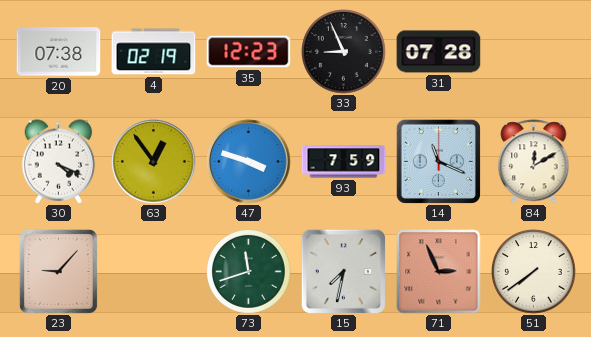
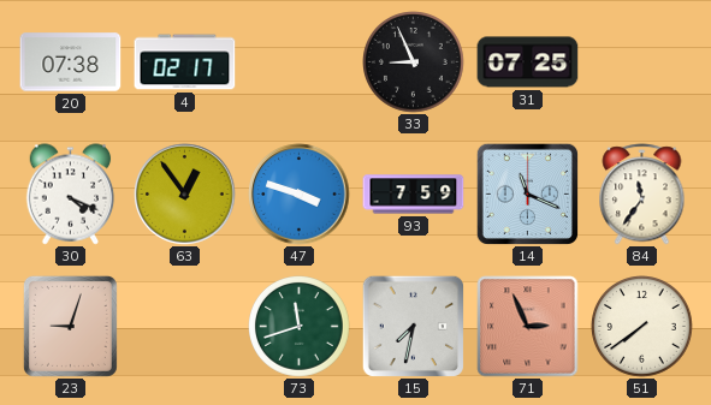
4: 02:19 -> 02:17
35: 12:23 -> none
31: 07:28 -> 07:25
84: 12:10 -> 11:36
23: 9:07 -> 9:03
